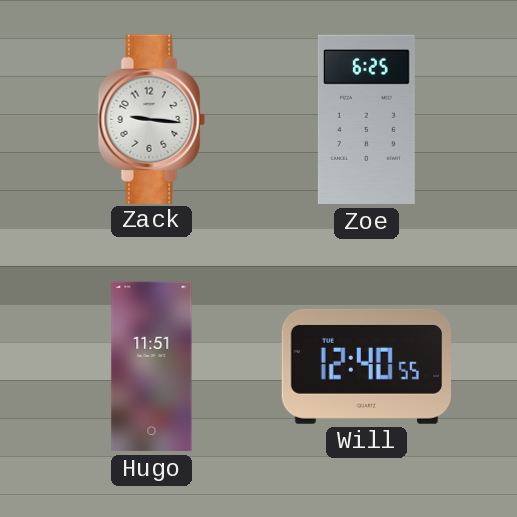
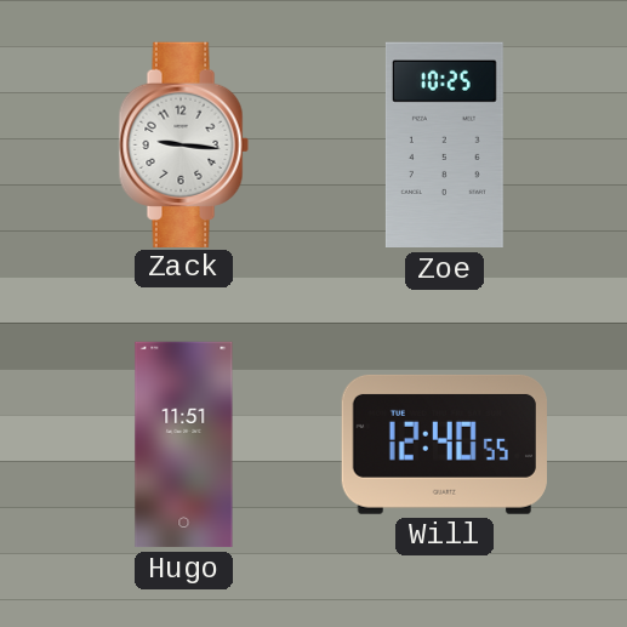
Zoe: 6:25 -> 10:25
